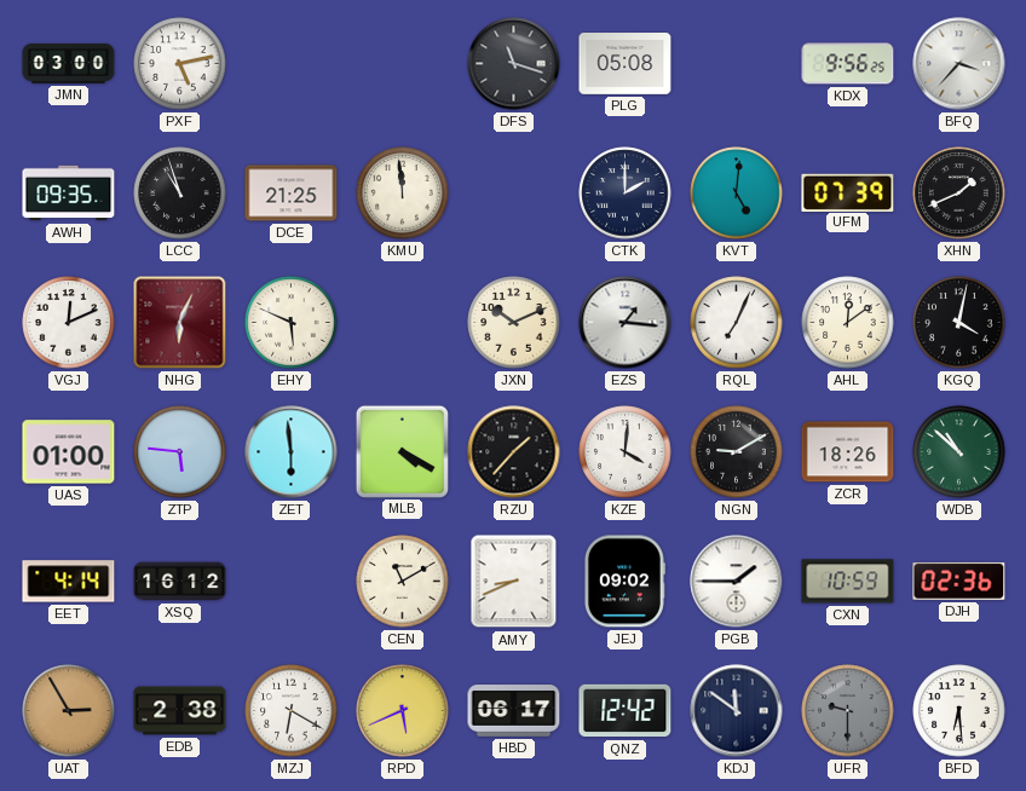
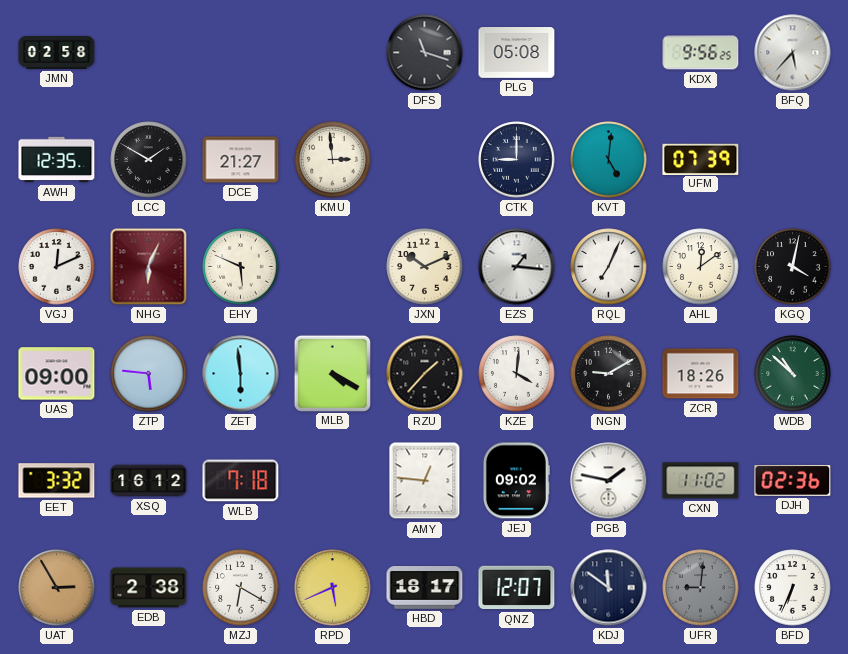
JMN: 03:00 -> 02:58
PXF: 5:13 -> none
BFQ: 3:37 -> 5:37
AWH: 09:35 -> 12:35
LCC: 10:57 -> 1:50
DCE: 21:25 -> 21:27
KMU: 11:59 -> 2:59
CTK: 2:00 -> 9:00
XHN: 1:41 -> none
UAS: 01:00 -> 09:00
EET: 4:14 -> 3:32
WLB: none -> 7:18
CEN: 11:10 -> none
AMY: 8:41 -> 12:46
PGB: 1:45 -> 1:47
CXN: 10:59 -> 11:02
HBD: 06:17 -> 18:17
QNZ: 12:42 -> 12:07
UFR: 9:30 -> 9:01
BFD: 6:29 -> 6:34
